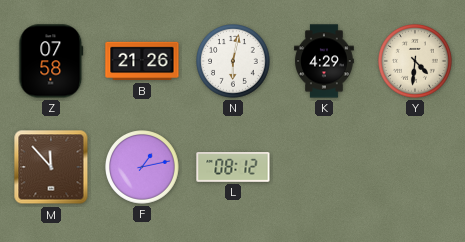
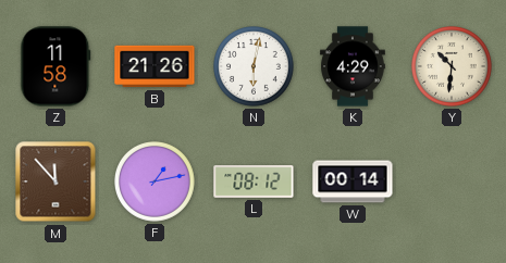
Z: 07:58 -> 11:58
Y: 4:31 -> 10:31
W: none -> 00:14
